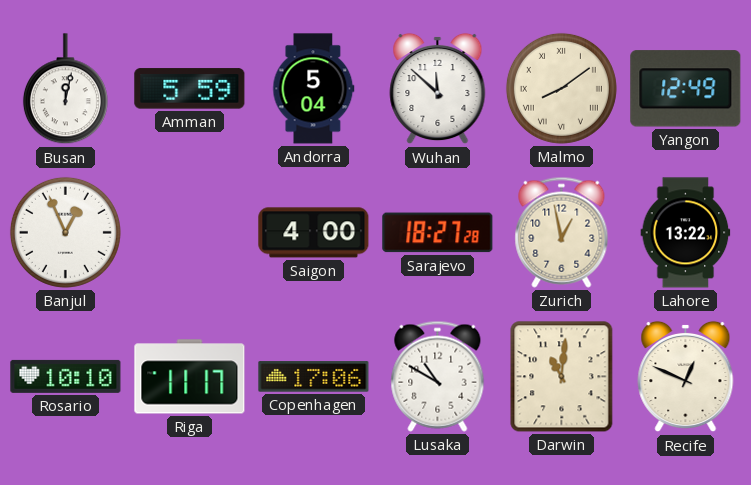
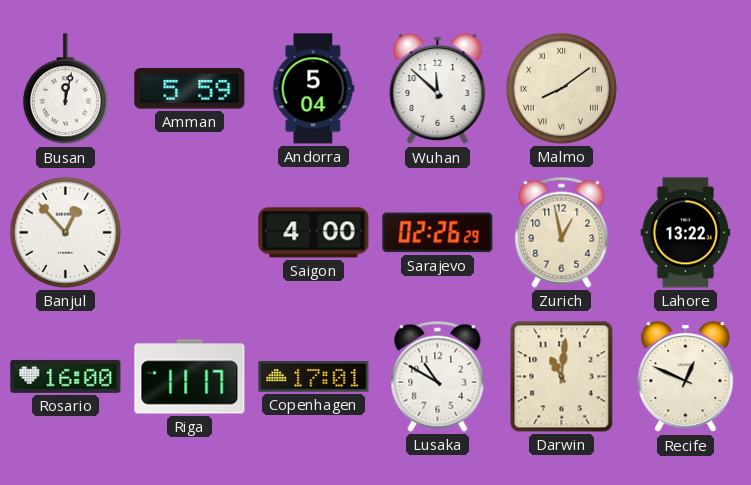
Yangon: 12:49 -> none
Banjul: 12:56 -> 12:53
Sarajevo: 18:27 -> 02:26
Rosario: 10:10 -> 16:00
Copenhagen: 17:06 -> 17:01
